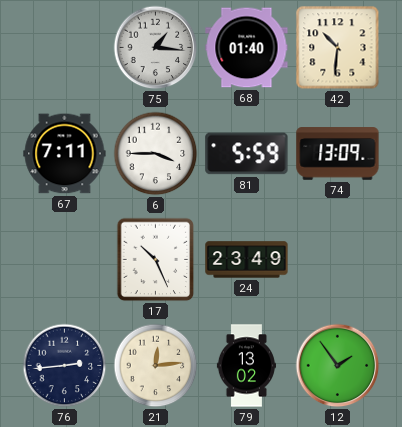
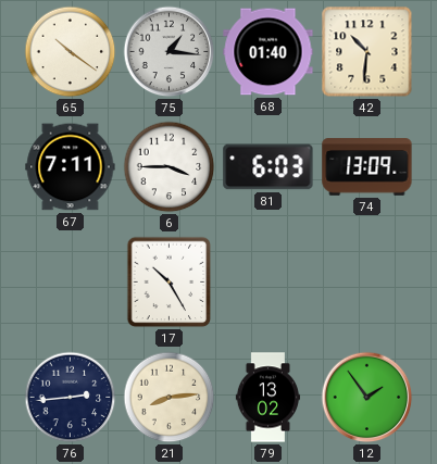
65: none -> 10:21
81: 5:59 -> 6:03
17: 10:26 -> 10:25
24: 23:49 -> none
21: 12:14 -> 8:14
